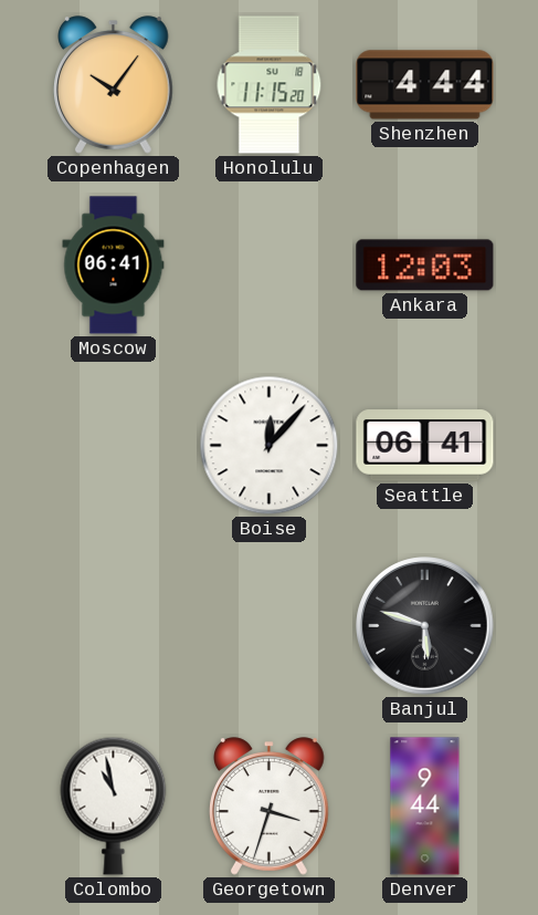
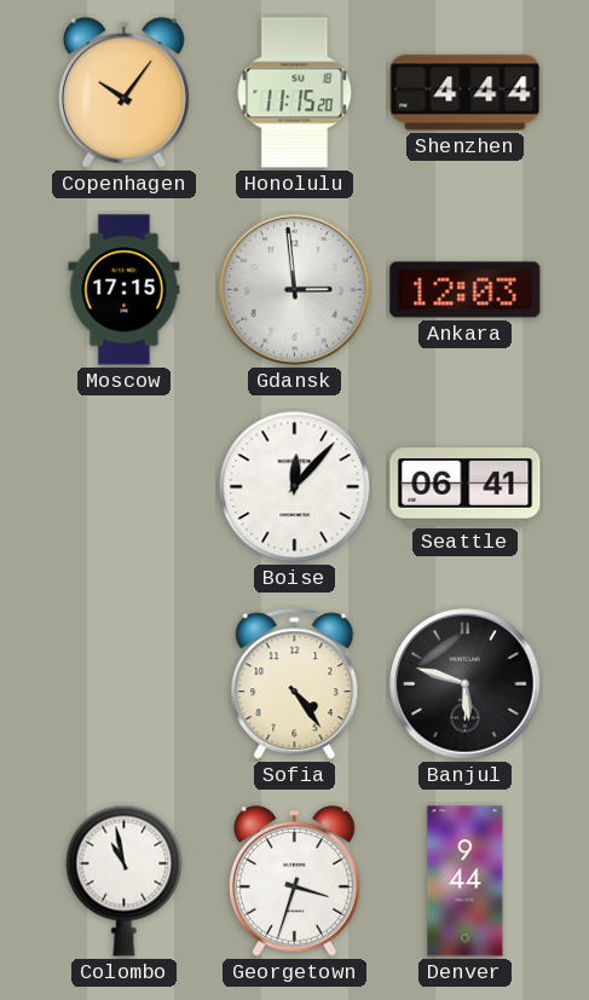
Moscow: 06:41 -> 17:15
Gdansk: none -> 2:59
Sofia: none -> 4:24
